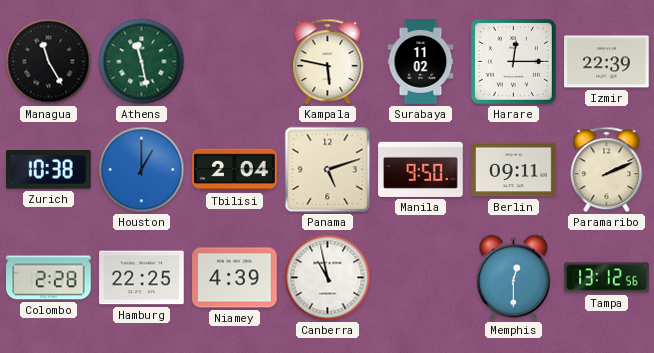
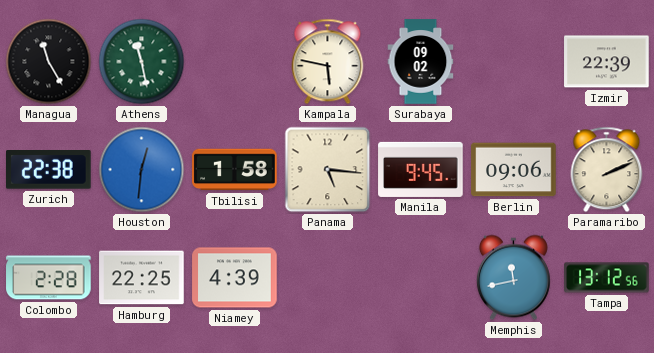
Surabaya: 11:02 -> 09:02
Harare: 12:15 -> none
Zurich: 10:38 -> 22:38
Houston: 1:00 -> 12:31
Tbilisi: 2:04 -> 1:58
Panama: 5:12 -> 5:16
Manila: 9:50 -> 9:45
Berlin: 09:11 -> 09:06
Canberra: 10:58 -> none
Memphis: 12:30 -> 11:43
